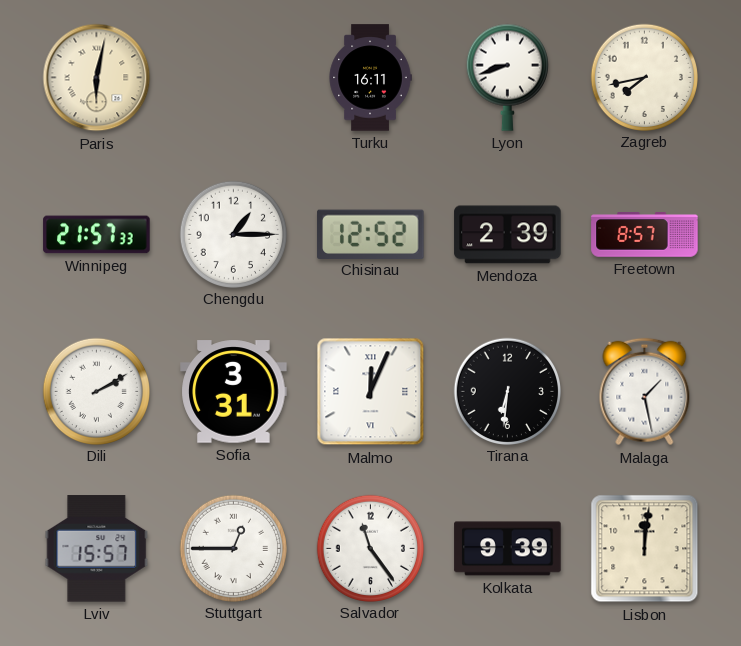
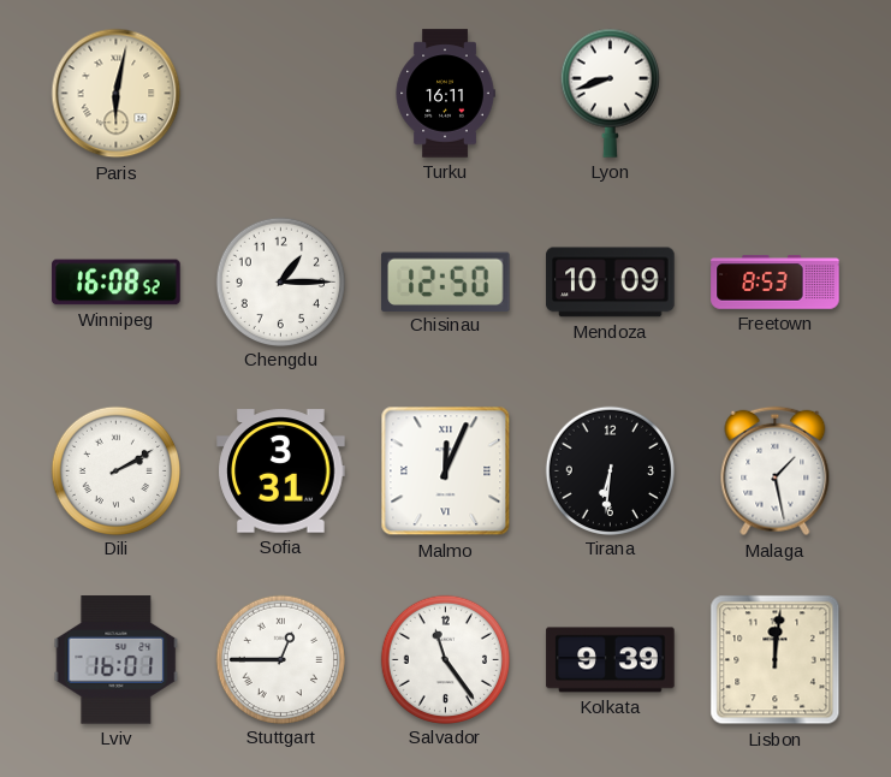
Zagreb: 7:43 -> none
Winnipeg: 21:57 -> 16:08
Chisinau: 12:52 -> 12:50
Mendoza: 2:39 -> 10:09
Freetown: 8:57 -> 8:53
Lviv: 15:57 -> 16:01
